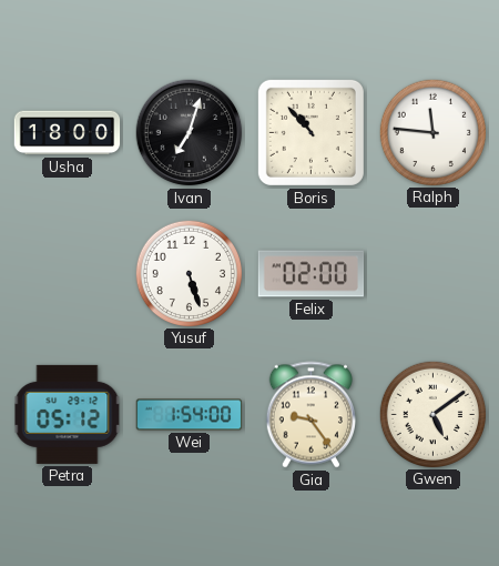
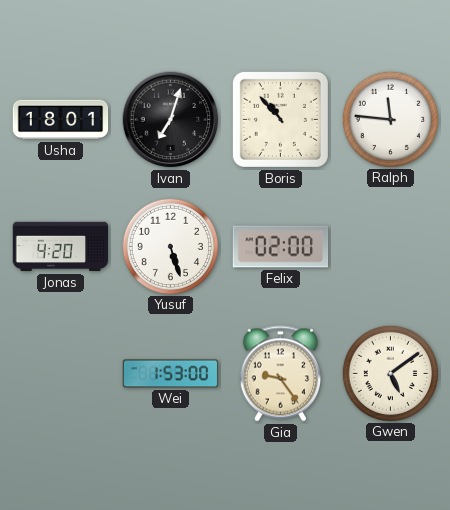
Usha: 18:00 -> 18:01
Jonas: none -> 4:20
Petra: 05:12 -> none
Wei: 1:54 -> 1:53
